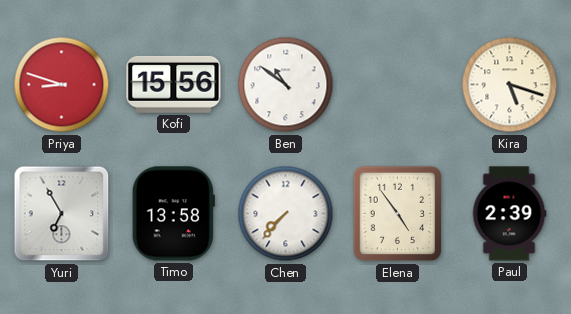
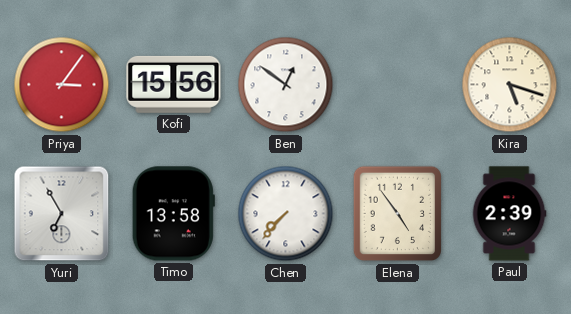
Priya: 8:48 -> 3:06
Ben: 10:51 -> 12:51
